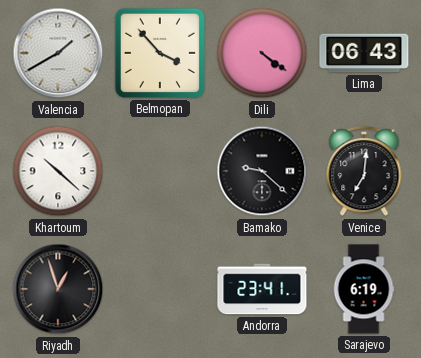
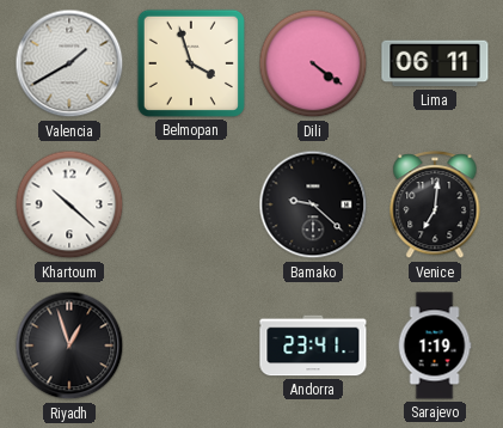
Belmopan: 3:53 -> 3:57
Lima: 06:43 -> 06:11
Sarajevo: 6:19 -> 1:19
